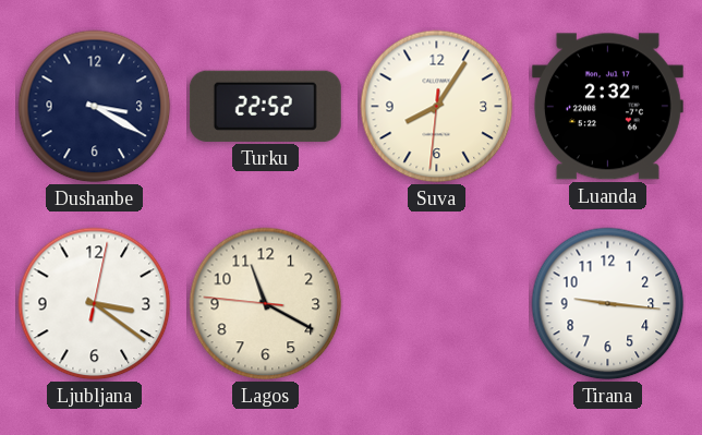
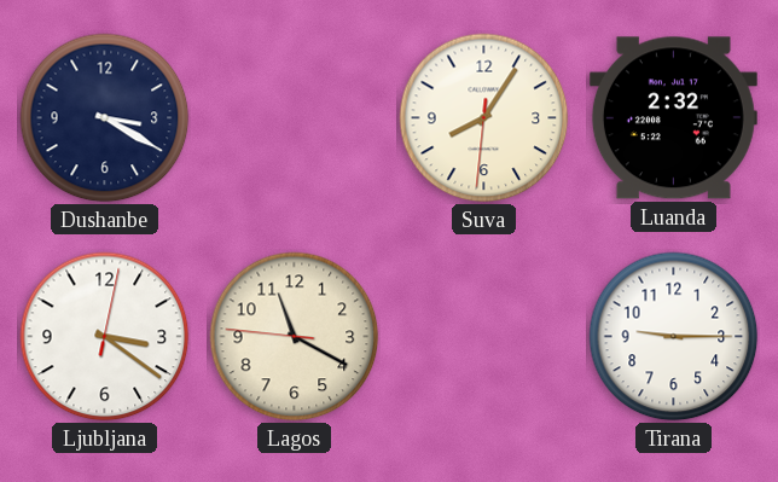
Turku: 22:52 -> none
Tirana: 9:16 -> 9:15
